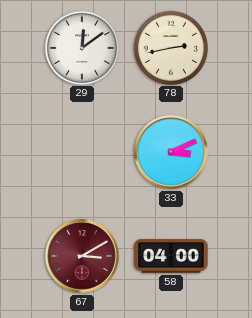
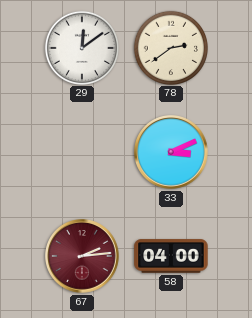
78: 2:43 -> 2:39
67: 3:10 -> 2:14
